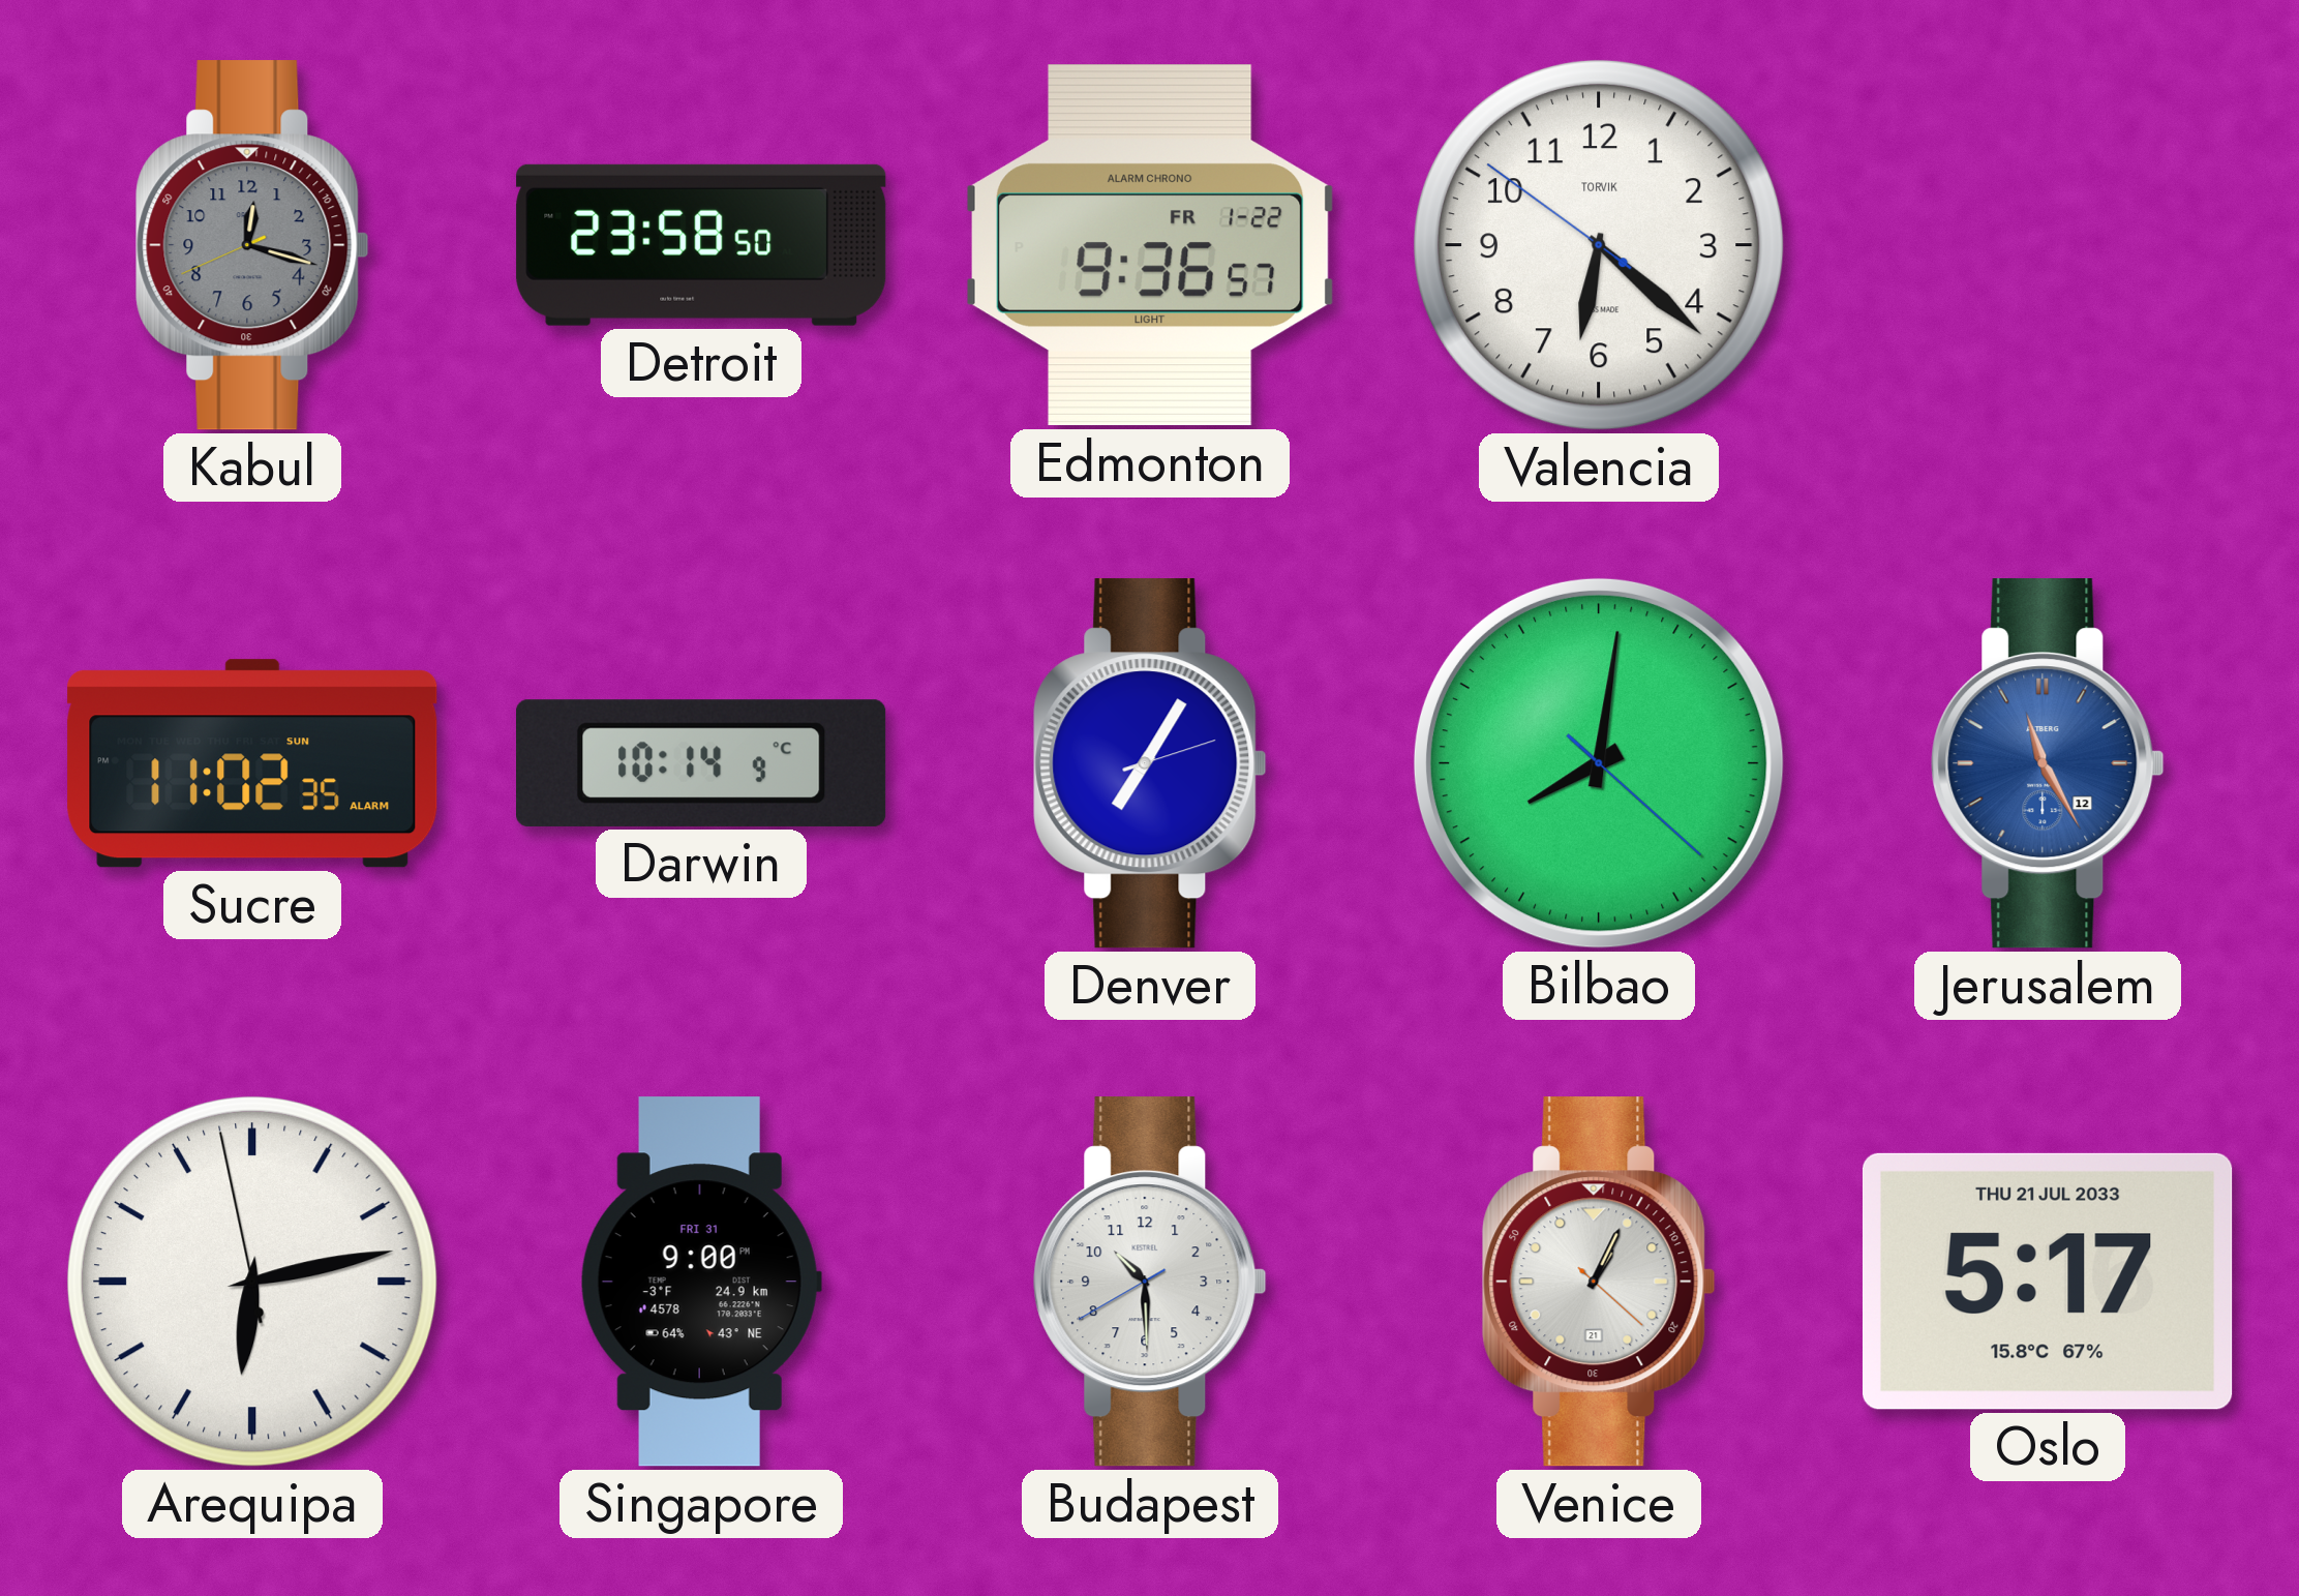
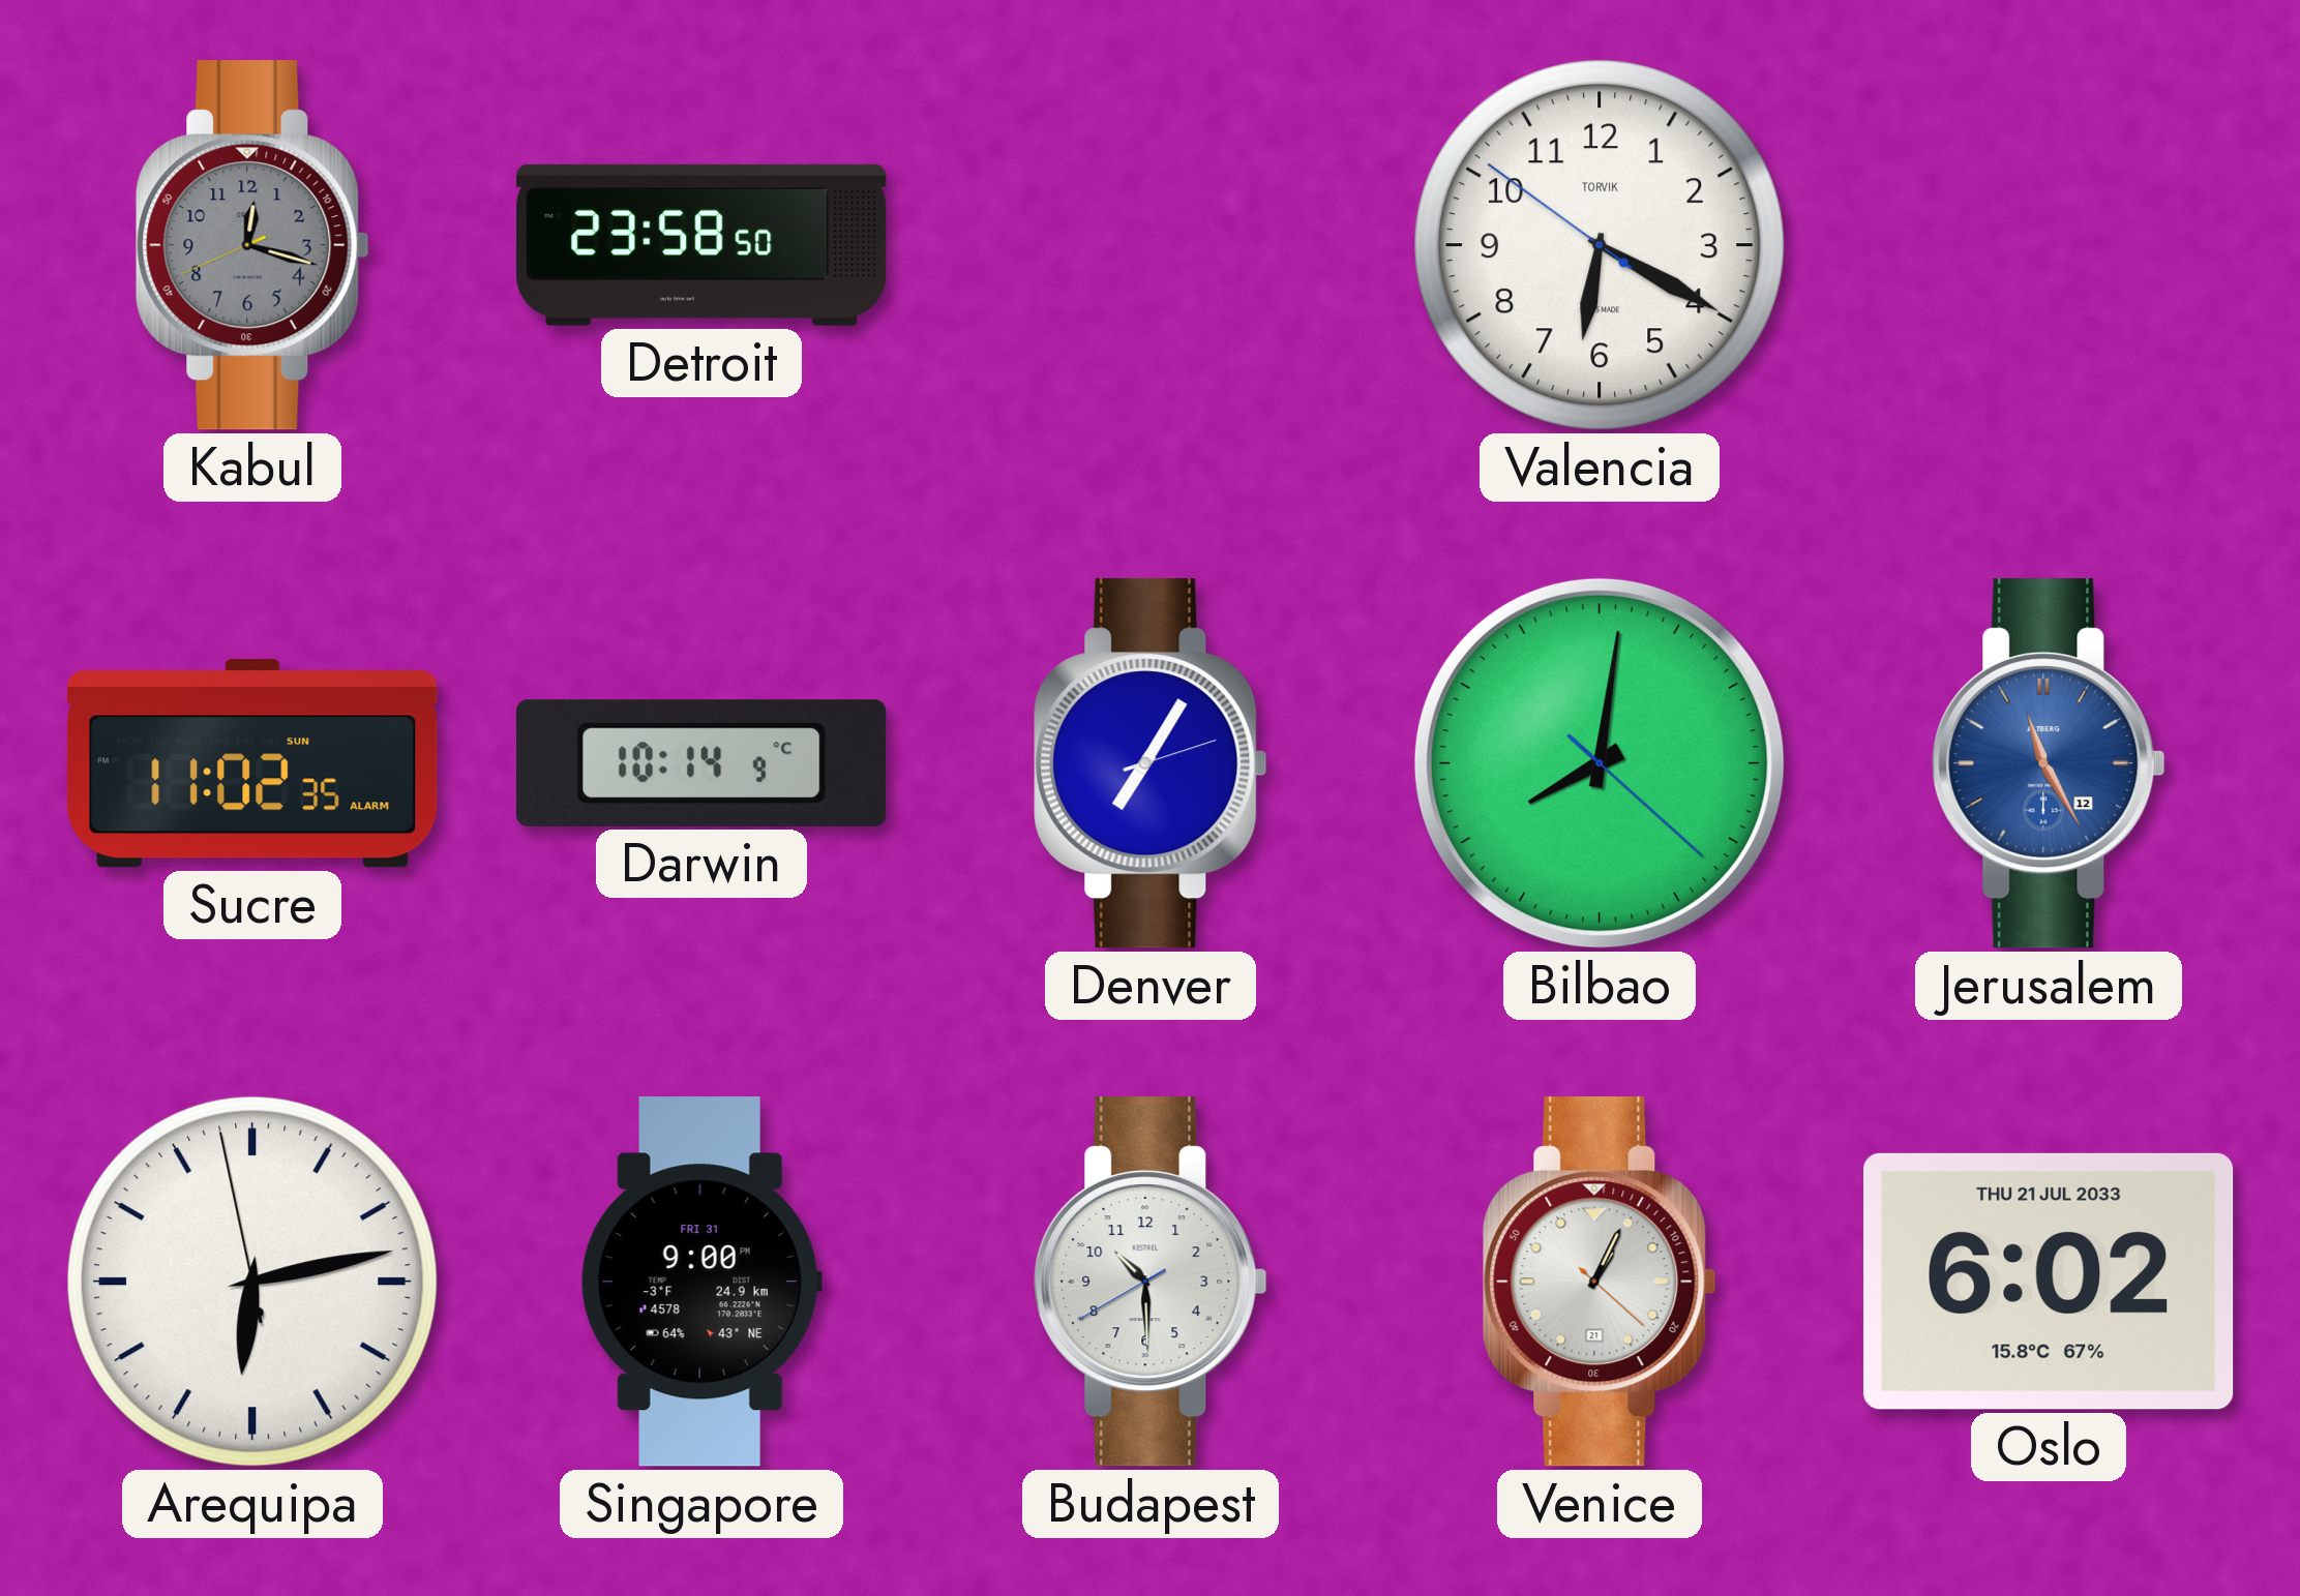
Edmonton: 9:36 -> none
Valencia: 6:21 -> 6:19
Oslo: 5:17 -> 6:02
